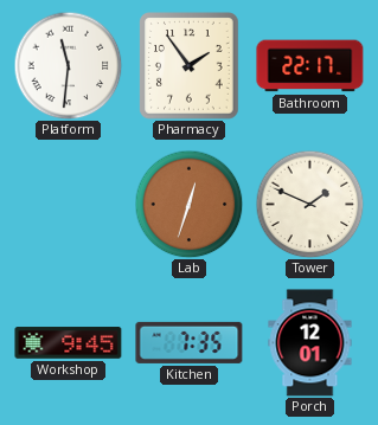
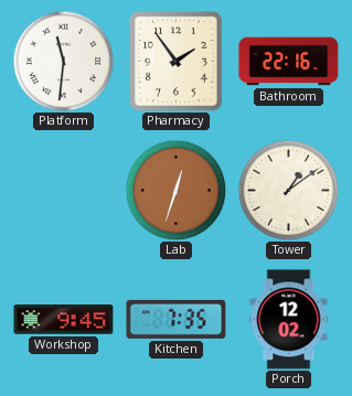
Bathroom: 22:17 -> 22:16
Tower: 1:49 -> 1:09
Porch: 12:01 -> 12:02
